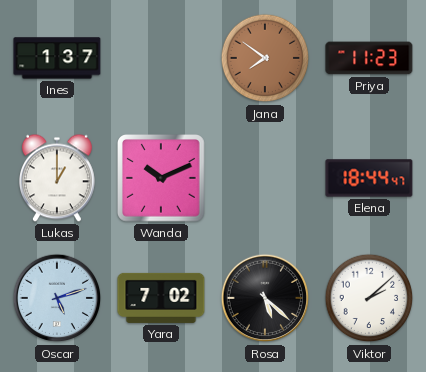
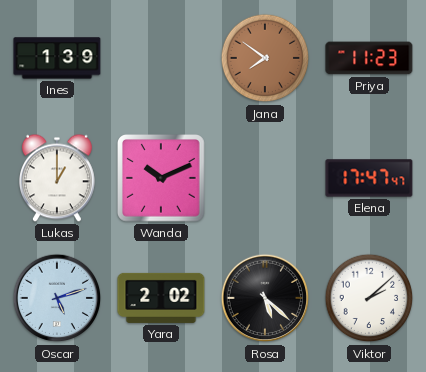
Ines: 1:37 -> 1:39
Elena: 18:44 -> 17:47
Yara: 7:02 -> 2:02
